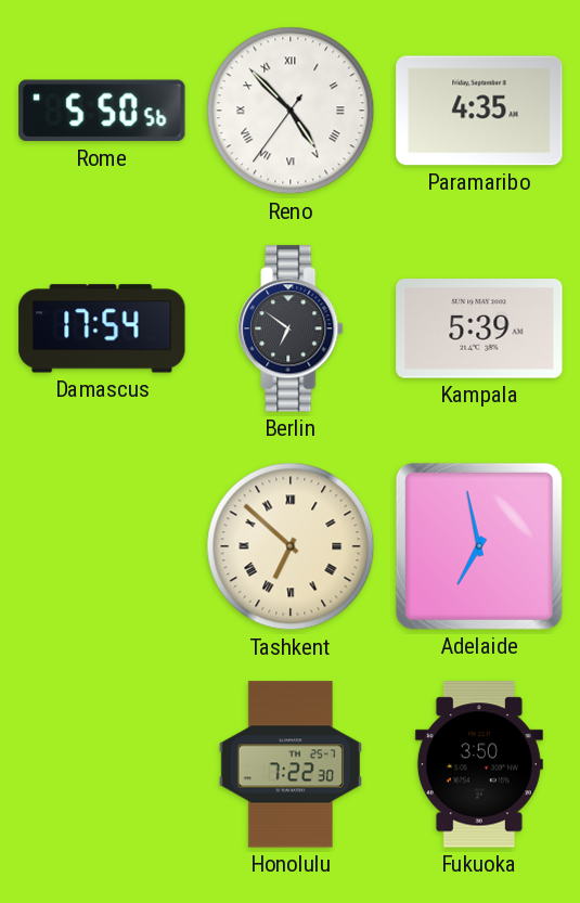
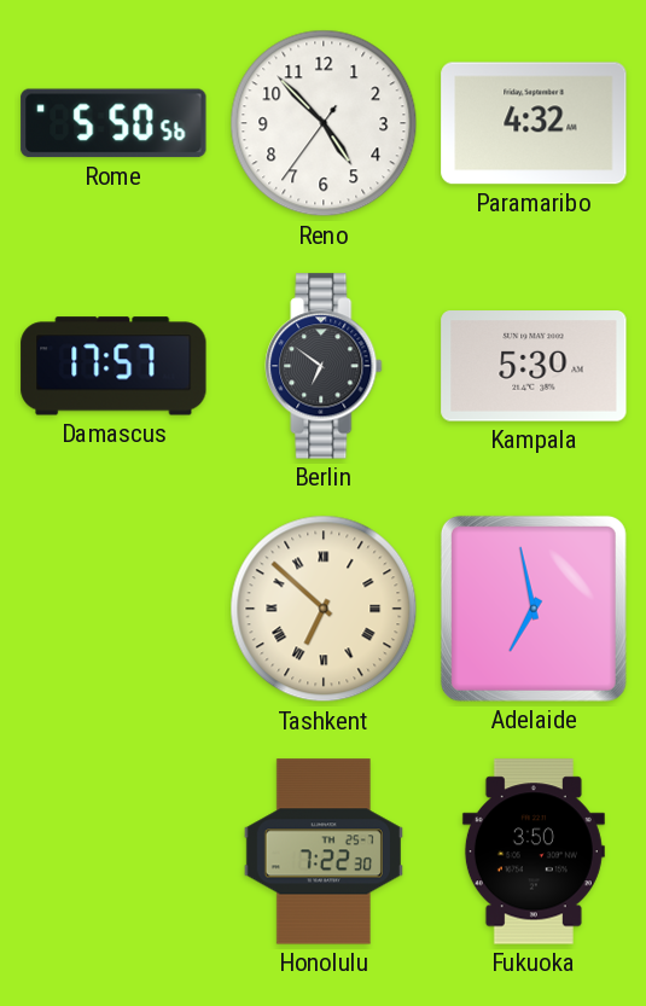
Reno numerals: Roman -> Arabic
Paramaribo: 4:35 -> 4:32
Damascus: 17:54 -> 17:57
Kampala: 5:39 -> 5:30
